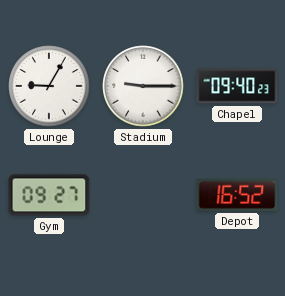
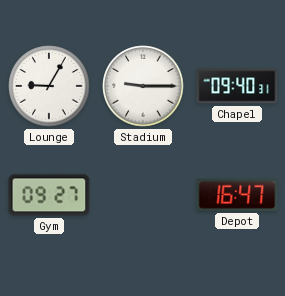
Chapel: 09:40:23 -> 09:40:31
Depot: 16:52 -> 16:47
